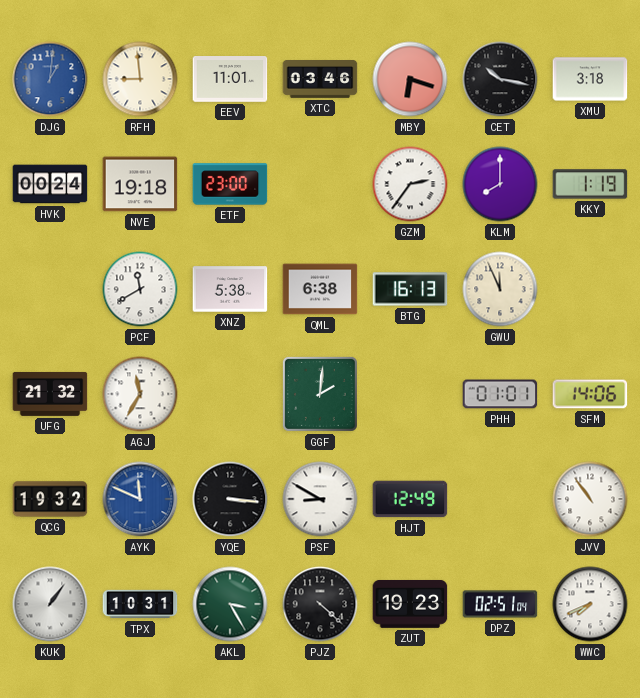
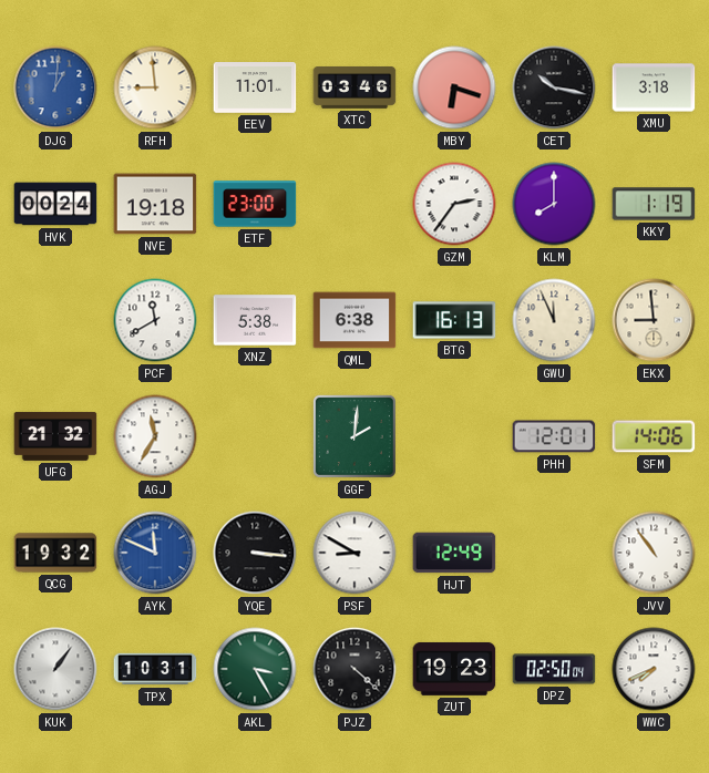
EKX: none -> 8:59
PHH: 01:01 -> 12:01
DPZ: 02:51 -> 02:50
